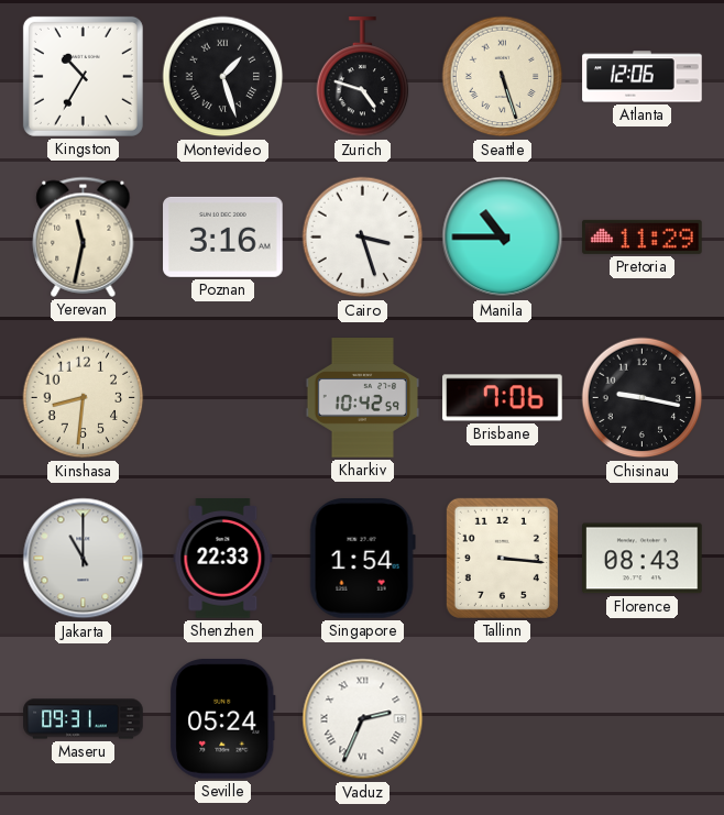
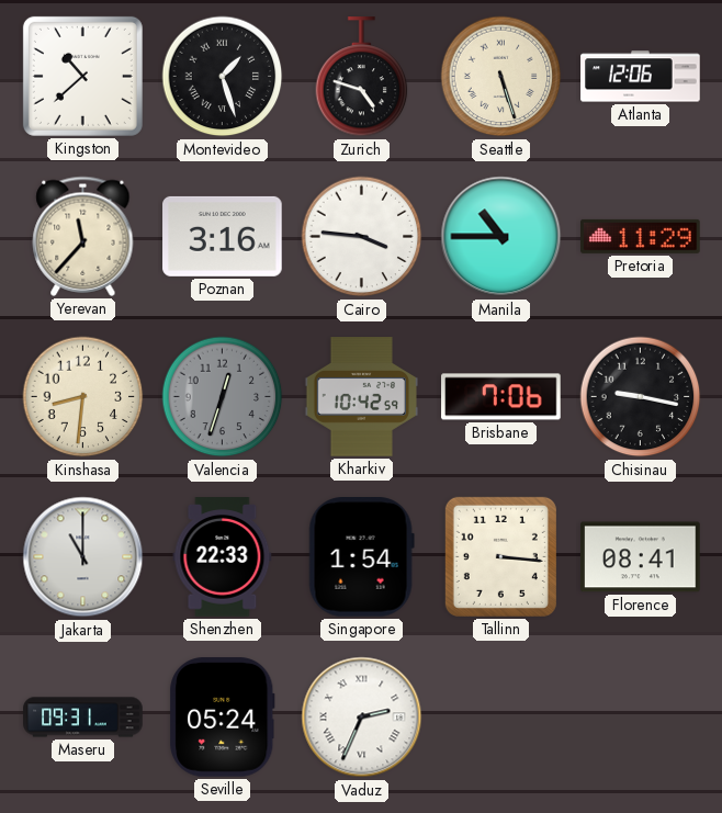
Kingston: 10:35 -> 10:38
Yerevan: 11:32 -> 11:37
Cairo: 3:27 -> 3:46
Valencia: none -> 12:33
Florence: 08:43 -> 08:41
